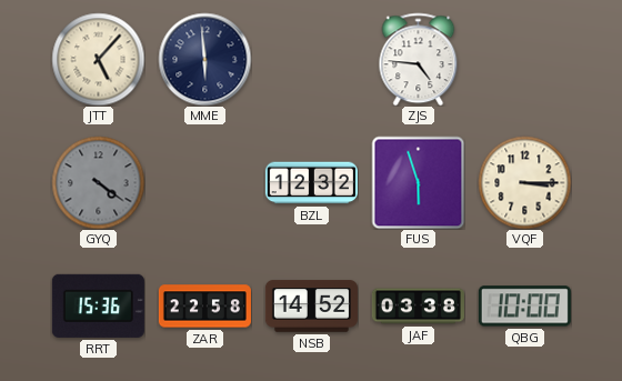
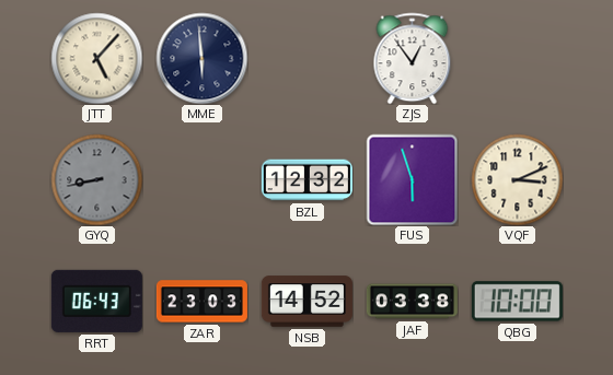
ZJS: 4:46 -> 12:54
GYQ: 4:21 -> 8:43
VQF: 3:15 -> 3:11
RRT: 15:36 -> 06:43
ZAR: 22:58 -> 23:03
